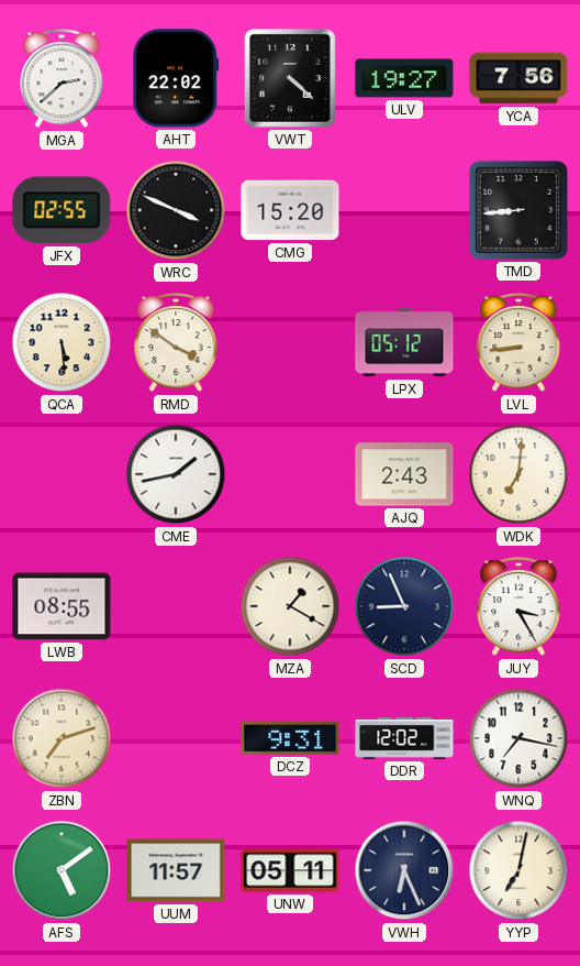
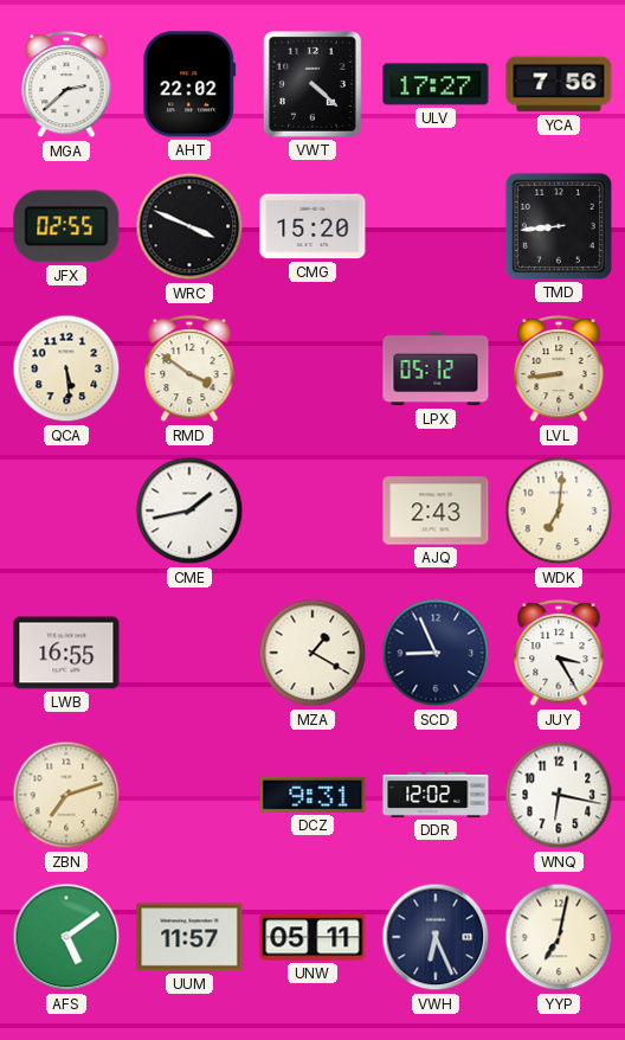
ULV: 19:27 -> 17:27
LWB: 08:55 -> 16:55
WNQ: 7:17 -> 6:17
